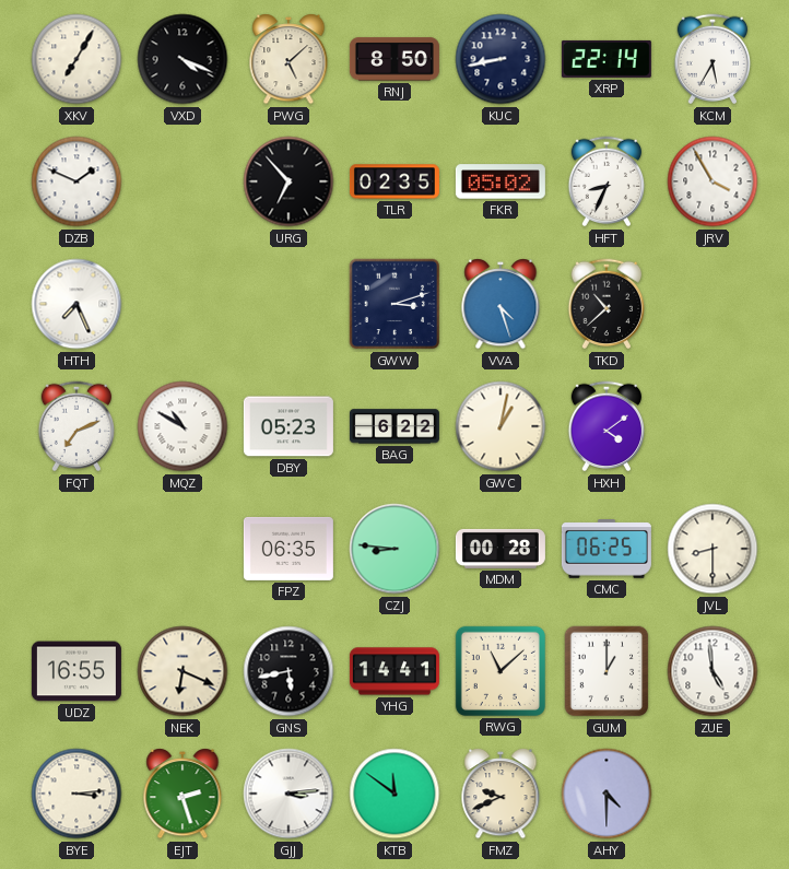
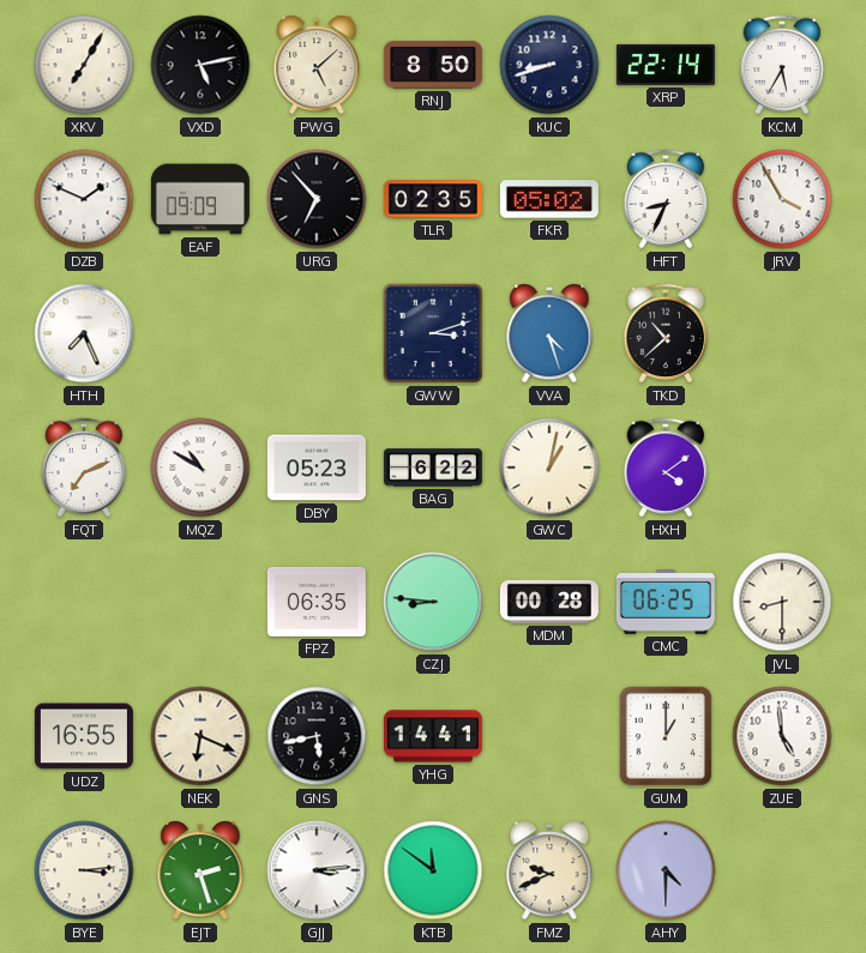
VXD: 4:19 -> 5:13
KUC: 8:43 -> 8:42
EAF: none -> 09:09
RWG: 11:08 -> none
